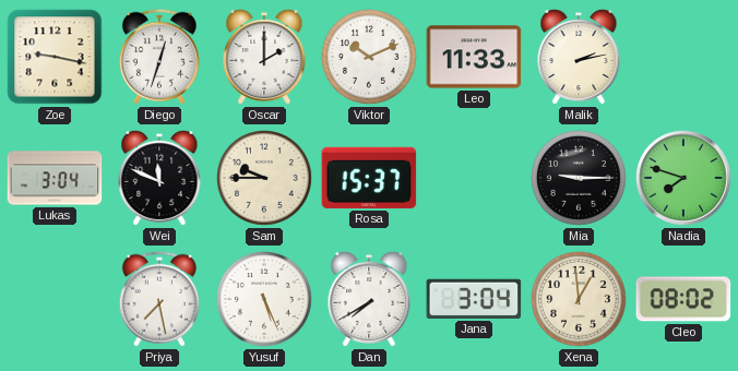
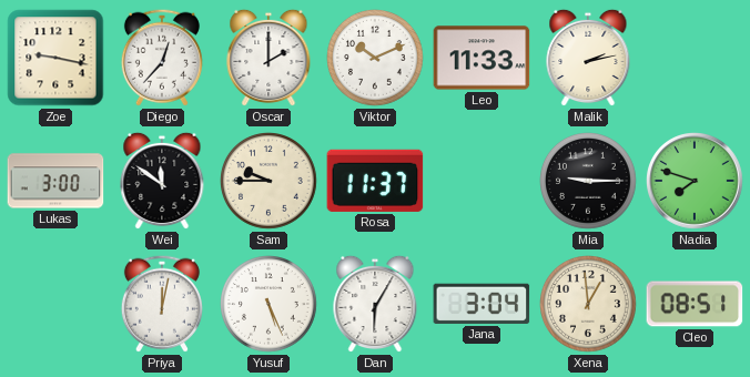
Diego: 12:33 -> 12:37
Lukas: 3:04 -> 3:00
Wei: 11:49 -> 11:51
Rosa: 15:37 -> 11:37
Priya: 7:28 -> 12:02
Dan: 7:40 -> 6:05
Cleo: 08:02 -> 08:51
